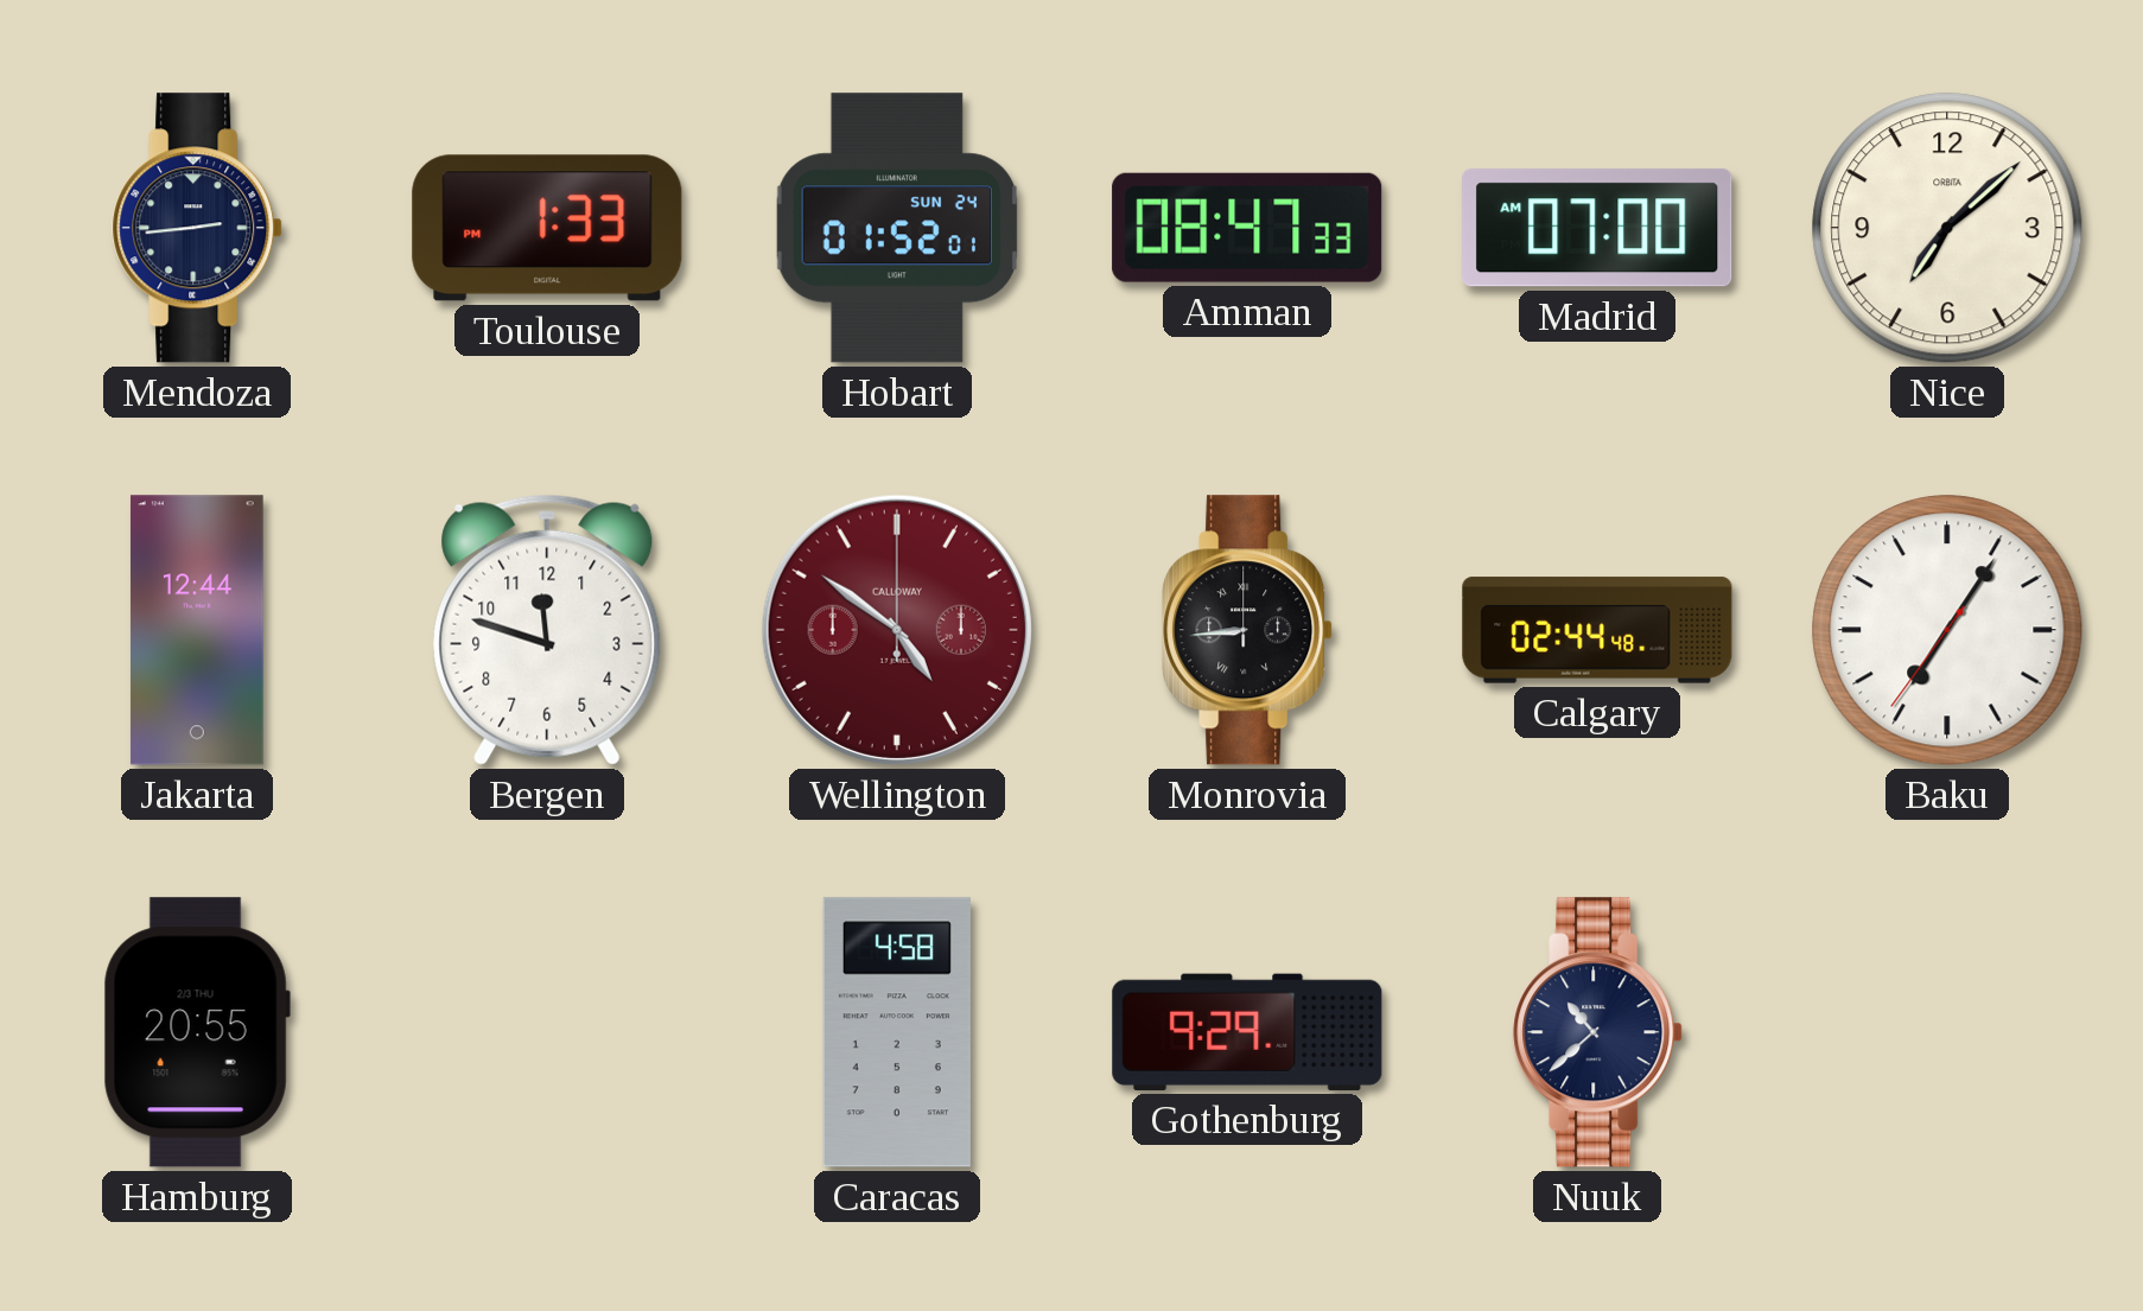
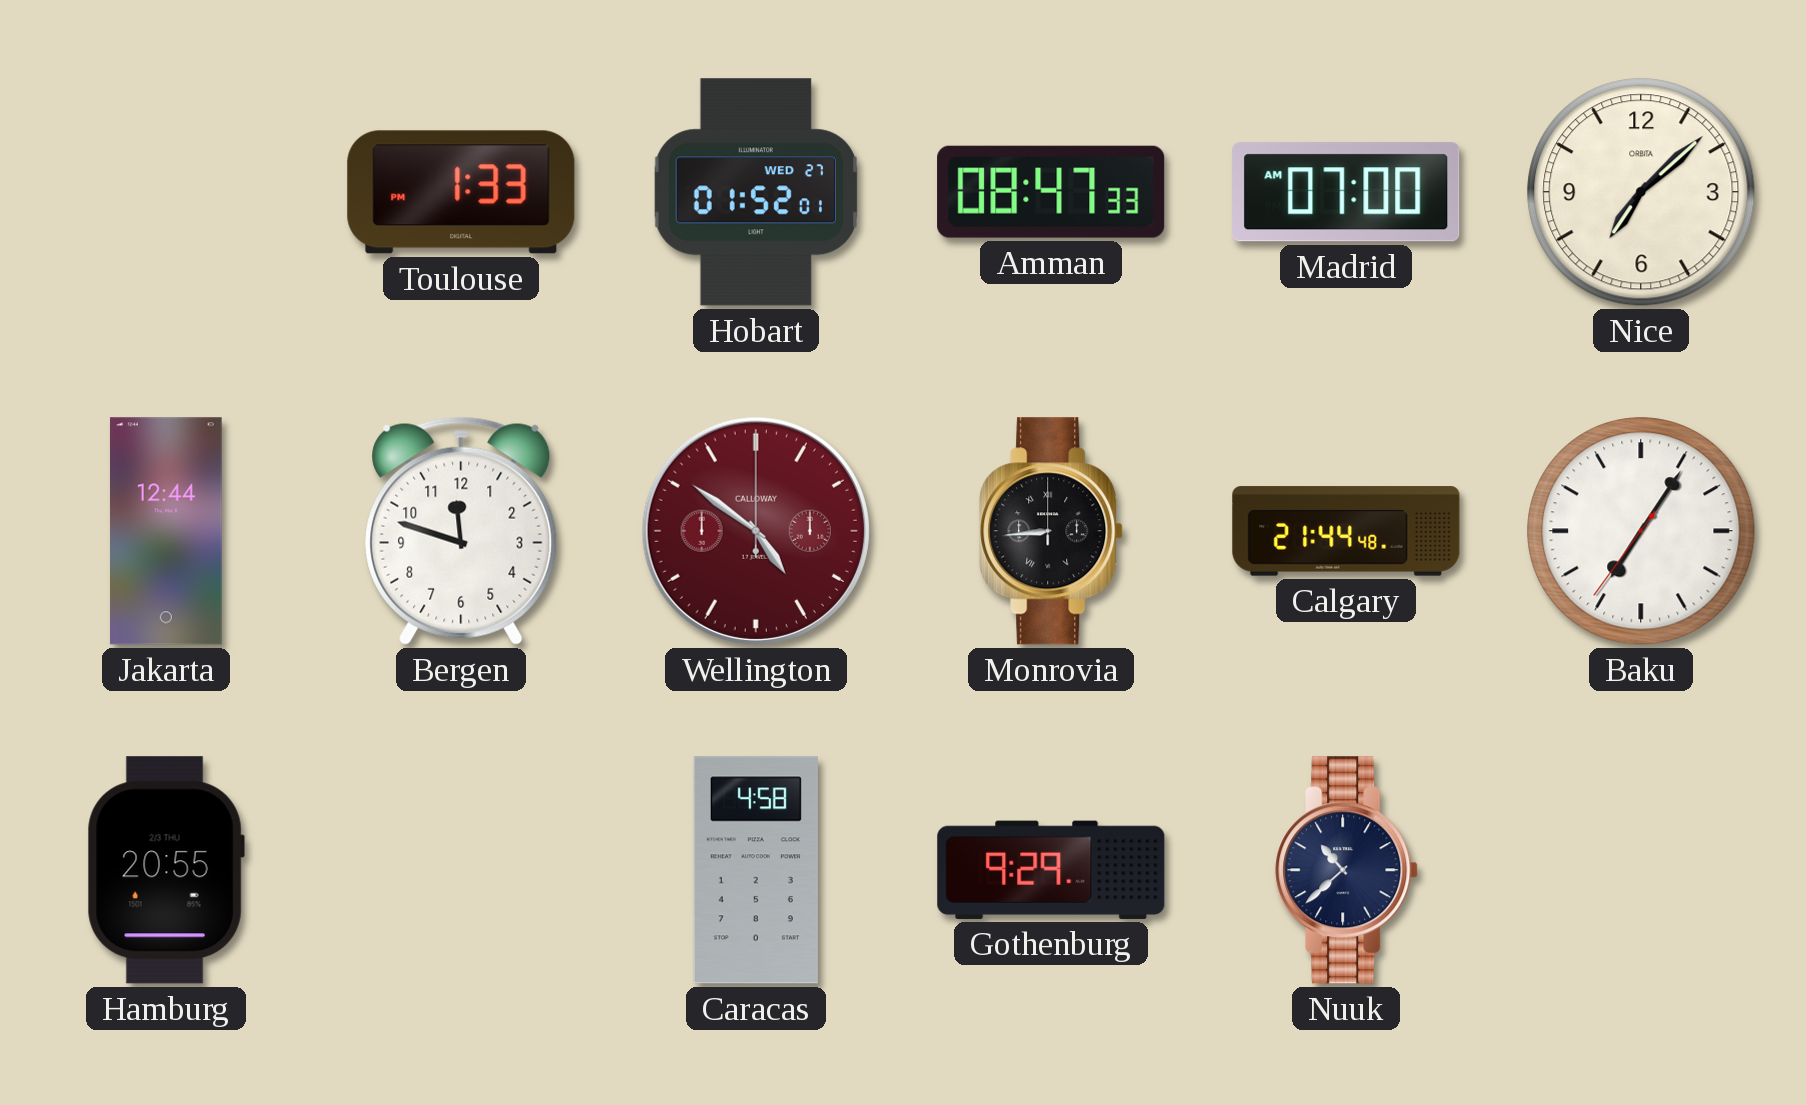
Mendoza: 2:44 -> none
Hobart date: SUN 24 -> WED 27
Calgary: 02:44 -> 21:44
